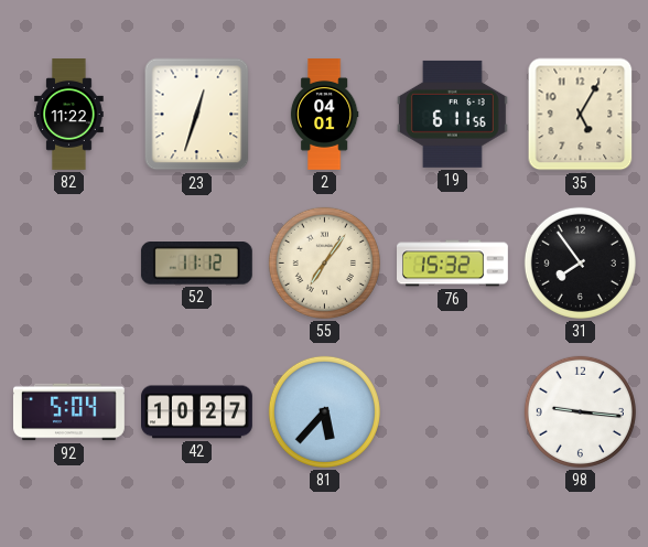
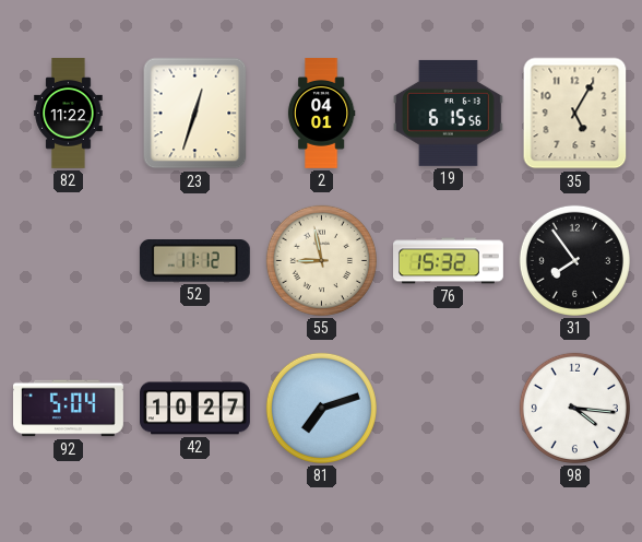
19: 6:11 -> 6:15
55: 7:06 -> 8:58
81: 5:37 -> 7:12
98: 9:16 -> 4:16
